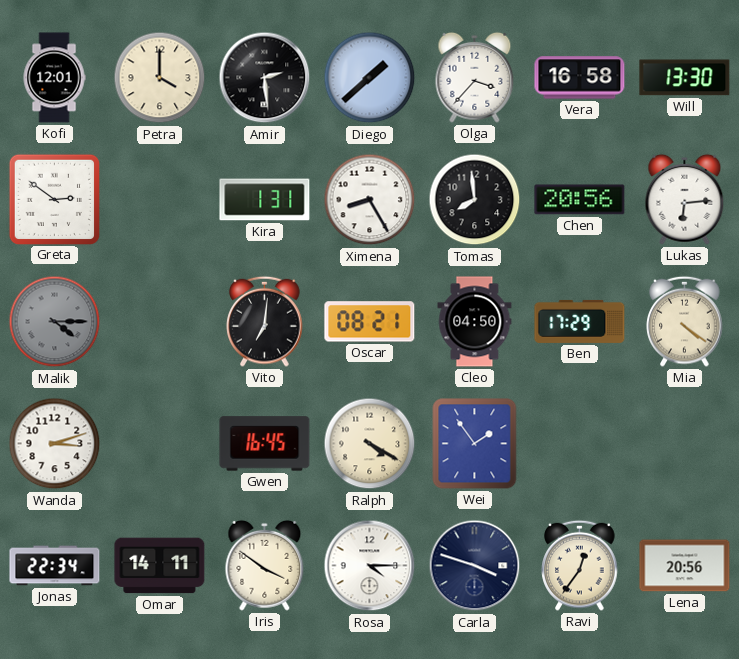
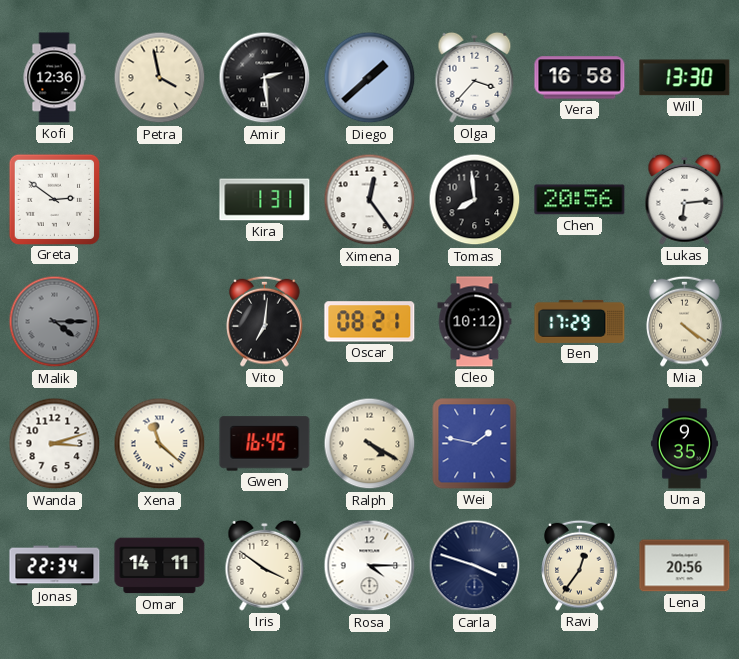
Kofi: 12:01 -> 12:36
Petra: 4:00 -> 3:58
Ximena: 8:25 -> 12:24
Cleo: 04:50 -> 10:12
Xena: none -> 11:22
Wei: 1:54 -> 1:47
Uma: none -> 9:35
